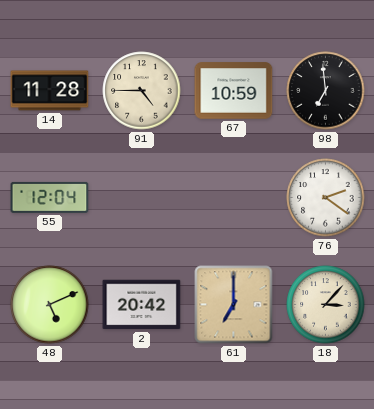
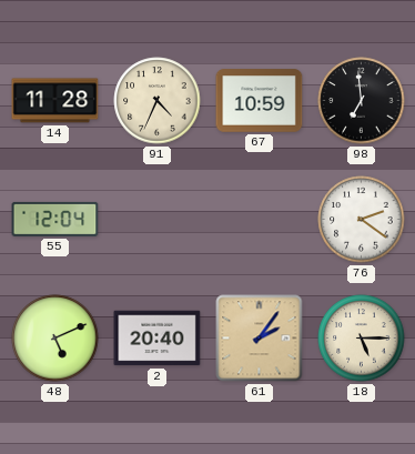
91: 4:45 -> 4:34
2: 20:42 -> 20:40
61: 7:00 -> 2:06
18: 3:07 -> 5:15
